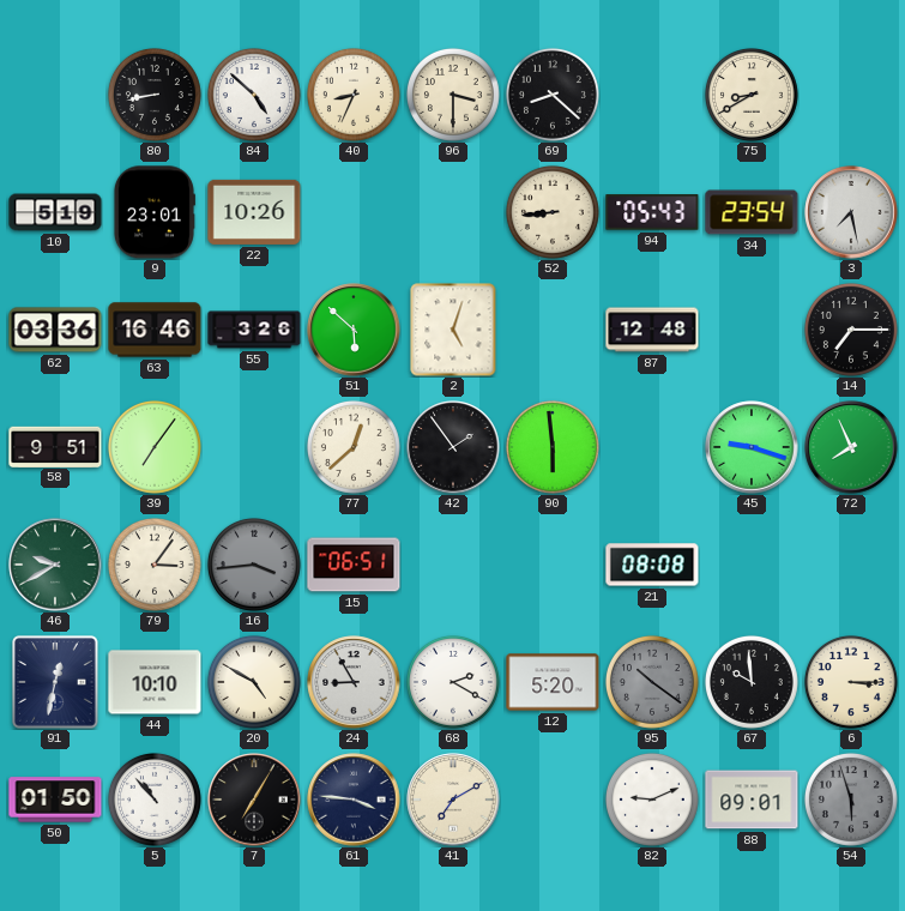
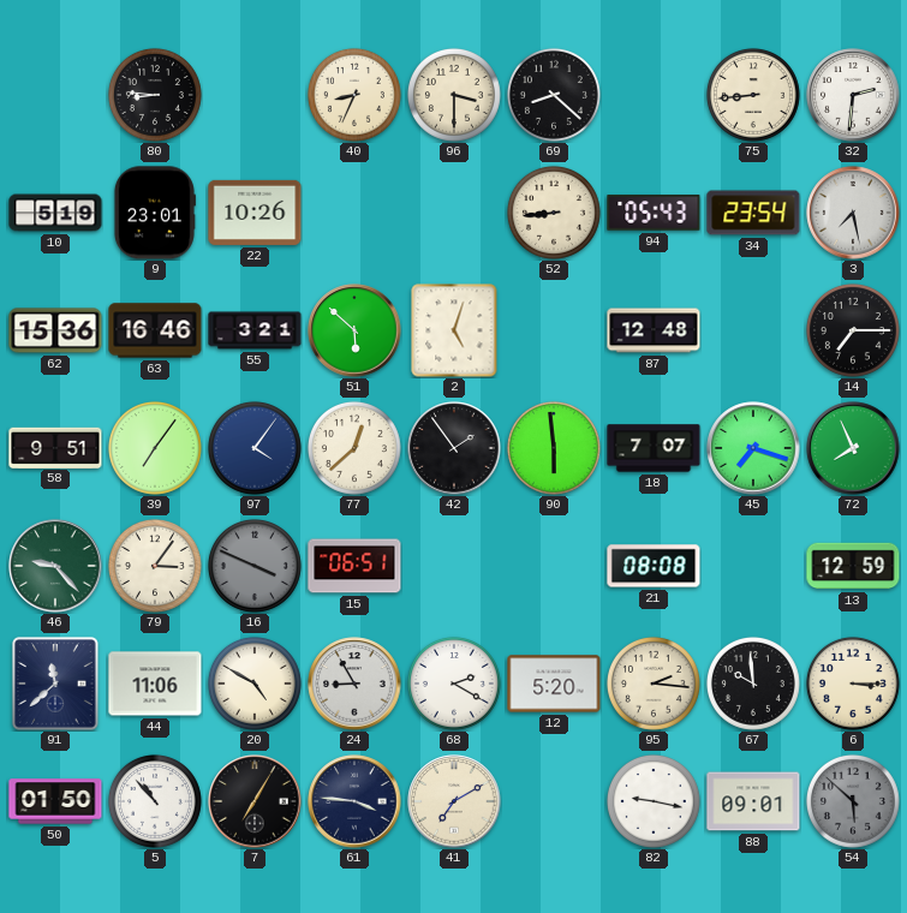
80: 8:43 -> 8:46
84: 4:52 -> none
75: 8:40 -> 8:44
32: none -> 2:31
62: 03:36 -> 15:36
55: 3:26 -> 3:21
97: none -> 4:06
18: none -> 7:07
45: 9:18 -> 7:18
46: 9:40 -> 9:23
16: 3:44 -> 3:49
13: none -> 12:59
91: 12:32 -> 11:38
44: 10:10 -> 11:06
95: 10:21 -> 2:16
95 dial: grey -> cream
82: 9:11 -> 9:17
54: 5:57 -> 5:52
